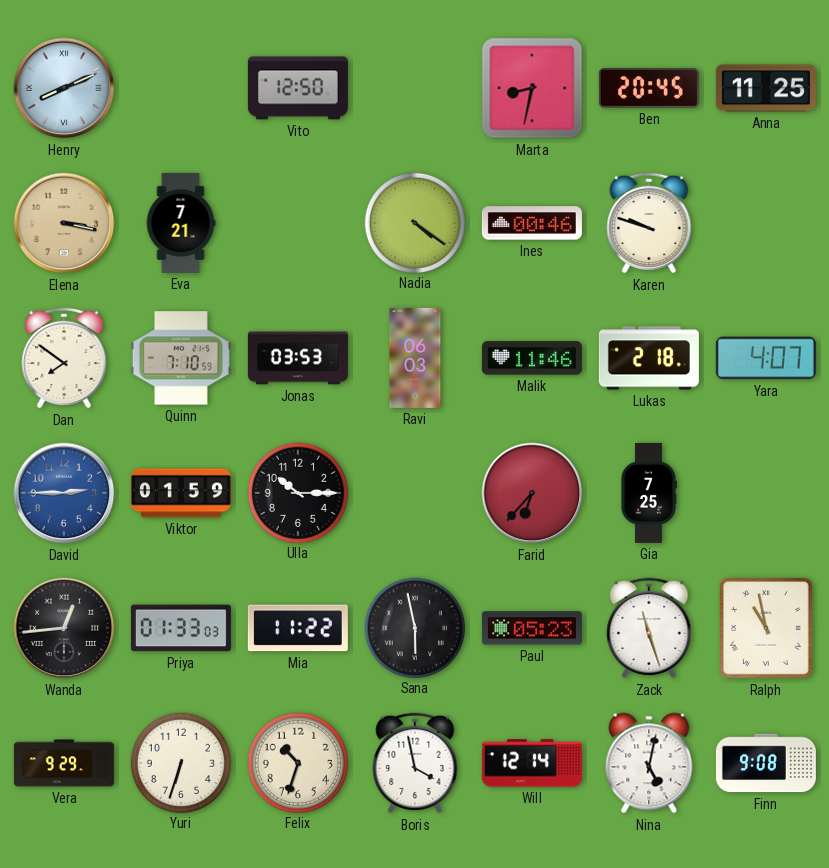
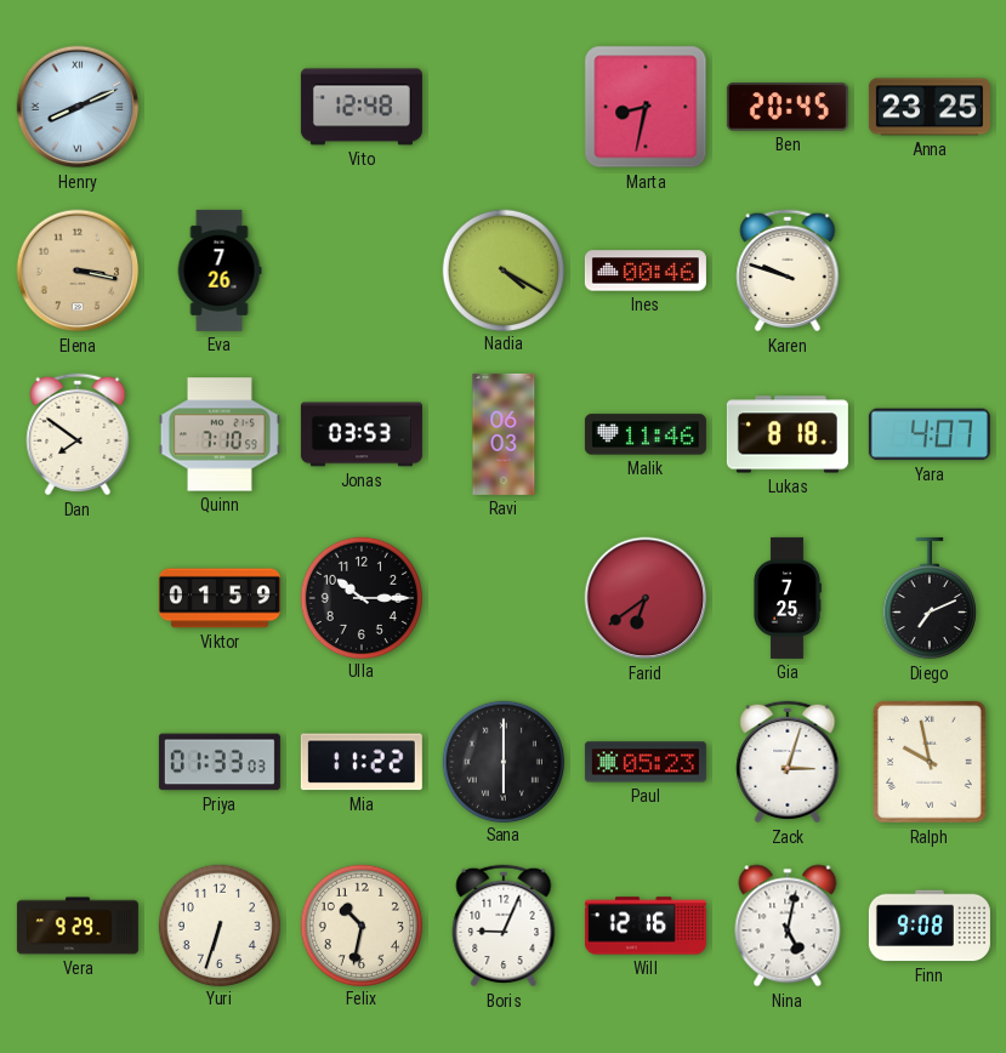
Vito: 12:50 -> 12:48
Anna: 11:25 -> 23:25
Eva: 7:21 -> 7:26
Nadia: 4:21 -> 4:20
Lukas: 2:18 -> 8:18
David: 2:45 -> none
Farid: 6:37 -> 6:39
Diego: none -> 7:11
Wanda: 12:44 -> none
Sana: 5:58 -> 6:00
Zack: 11:27 -> 3:03
Ralph: 10:58 -> 9:58
Felix: 10:33 -> 10:32
Boris: 3:58 -> 9:04
Will: 12:14 -> 12:16
